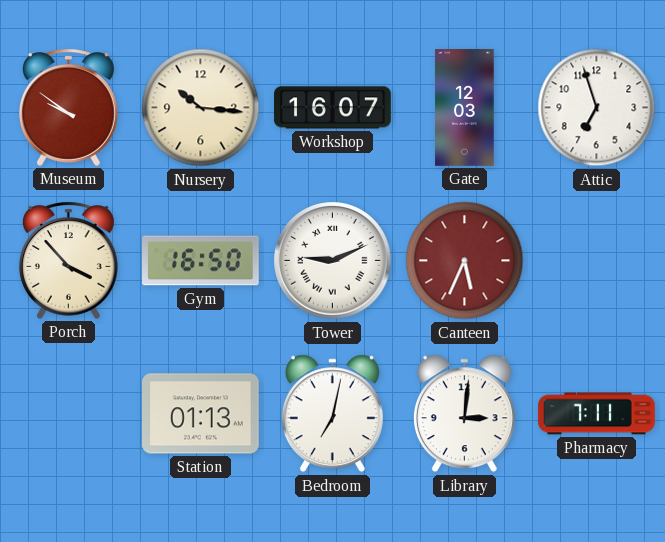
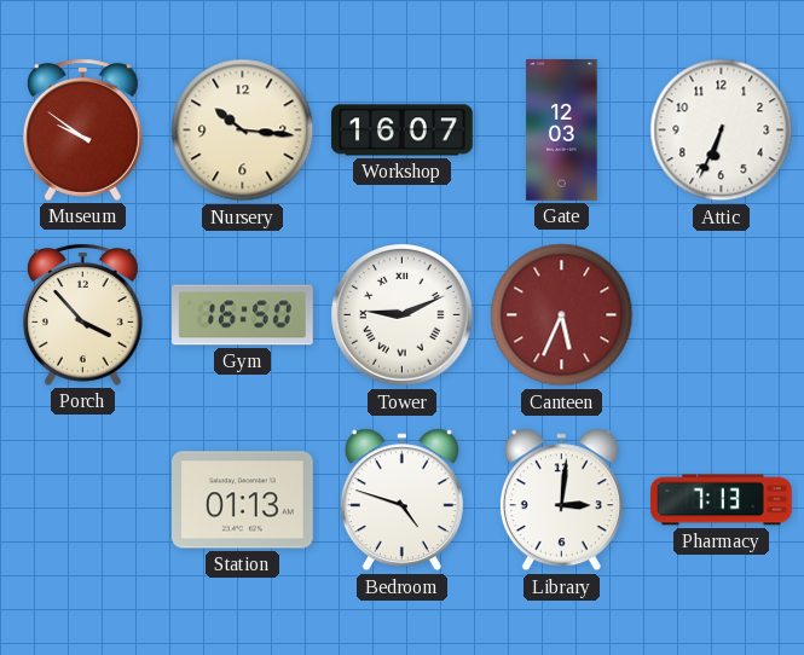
Attic: 6:57 -> 6:34
Bedroom: 7:02 -> 4:48
Pharmacy: 7:11 -> 7:13
